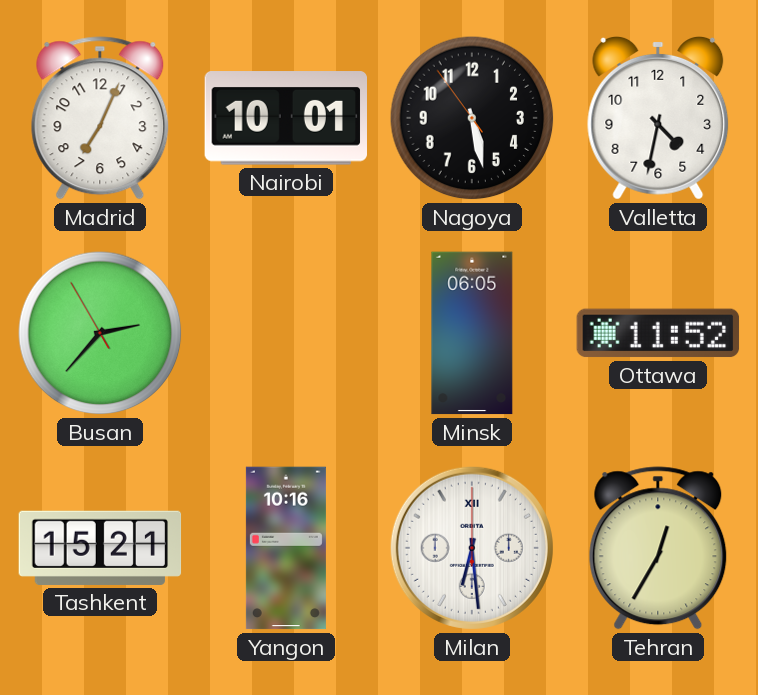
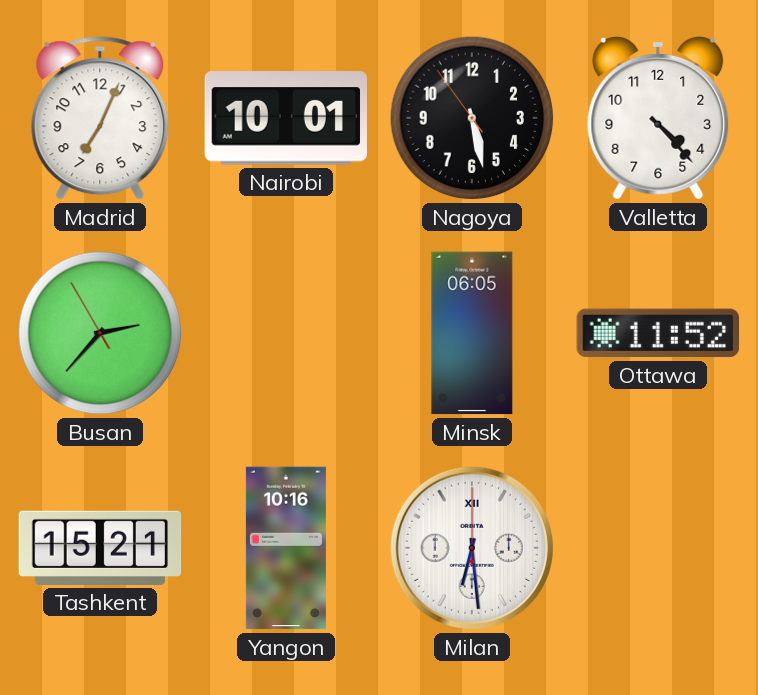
Valletta: 4:32 -> 4:23
Tehran: 12:35 -> none
